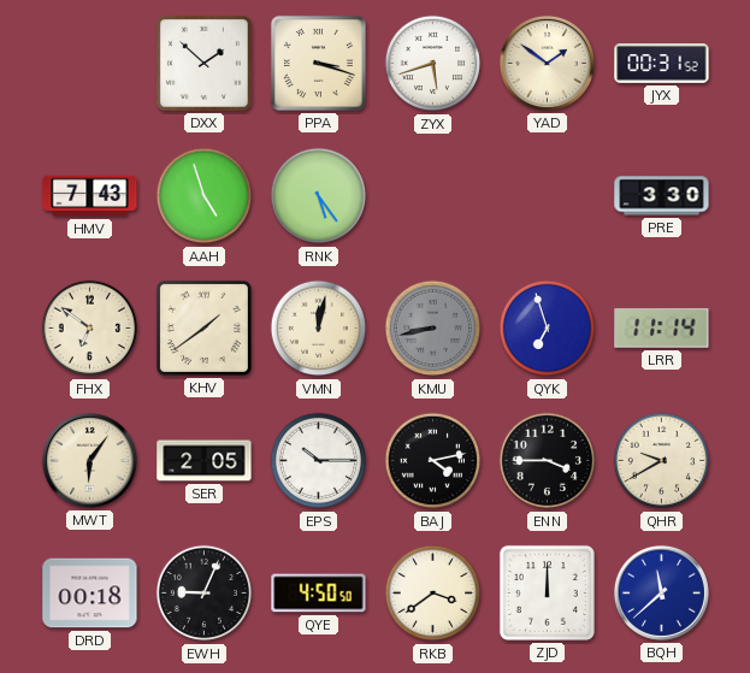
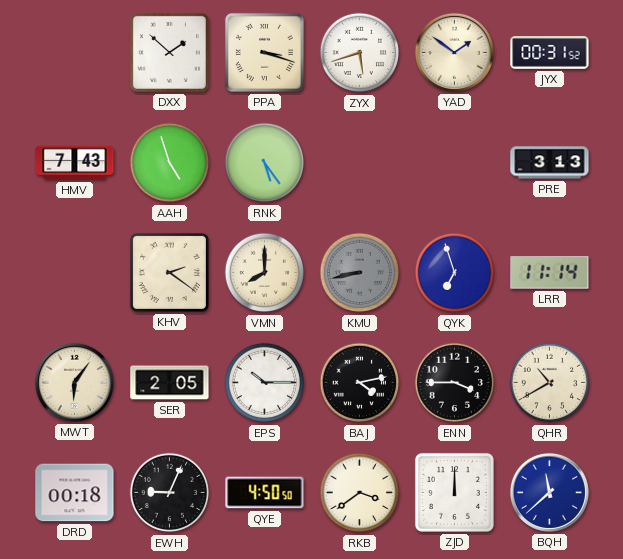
PRE: 3:30 -> 3:13
FHX: 6:51 -> none
KHV: 1:39 -> 2:21
VMN: 12:02 -> 8:00
QHR: 9:40 -> 10:40
